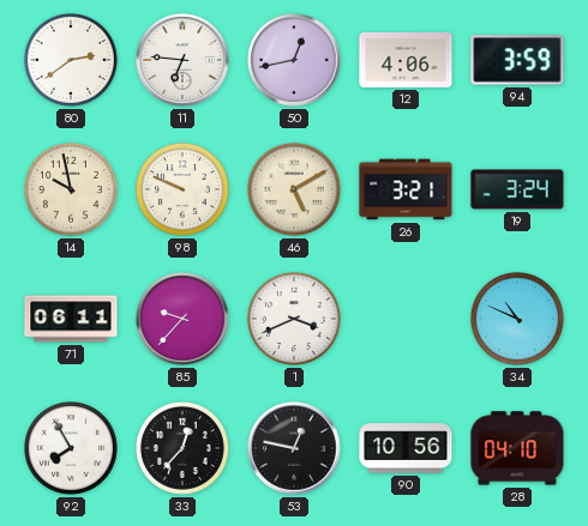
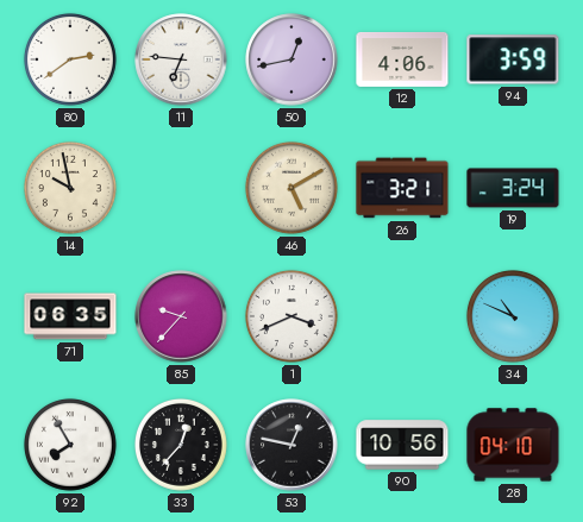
98: 9:49 -> none
71: 06:11 -> 06:35
